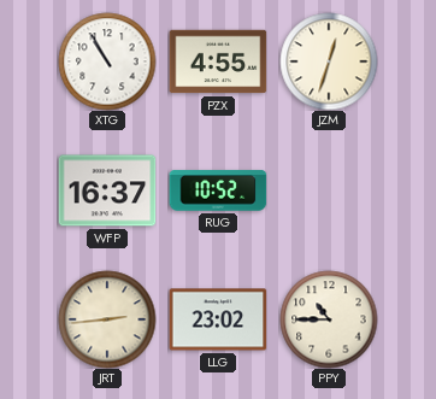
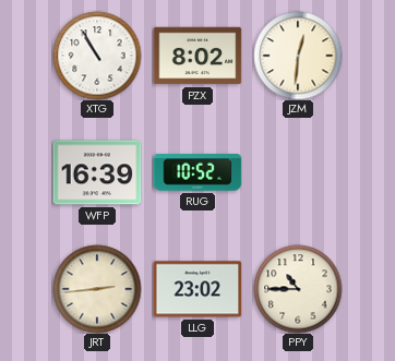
PZX: 4:55 -> 8:02
JZM: 12:33 -> 12:31
WFP: 16:37 -> 16:39
